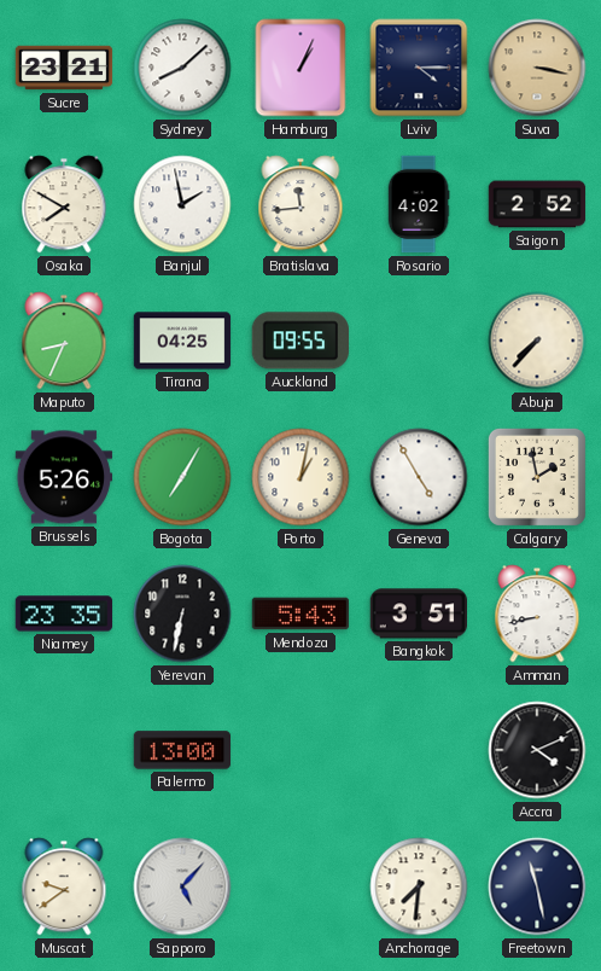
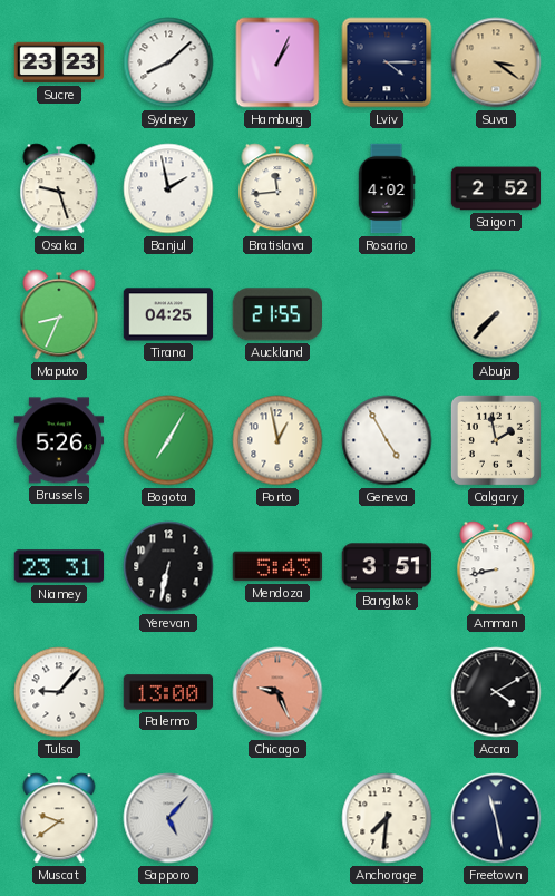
Sucre: 23:21 -> 23:23
Suva: 3:17 -> 3:21
Osaka: 7:50 -> 9:27
Auckland: 09:55 -> 21:55
Porto: 1:02 -> 12:58
Niamey: 23:35 -> 23:31
Tulsa: none -> 9:07
Chicago: none -> 9:26
Accra: 4:11 -> 4:10
